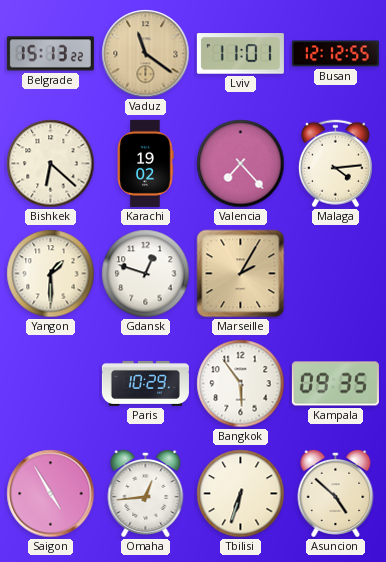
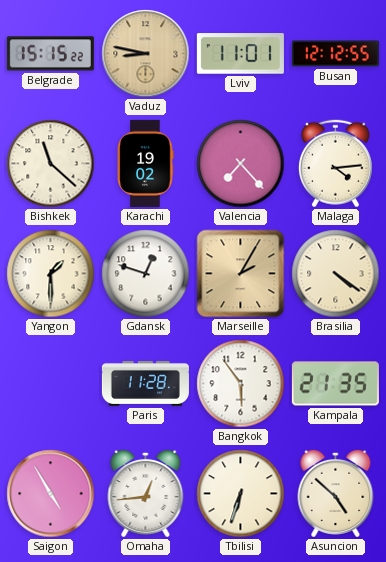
Belgrade: 15:13 -> 15:15
Vaduz: 11:21 -> 8:47
Bishkek: 6:22 -> 11:22
Brasilia: none -> 4:21
Paris: 10:29 -> 11:28
Kampala: 09:35 -> 21:35
